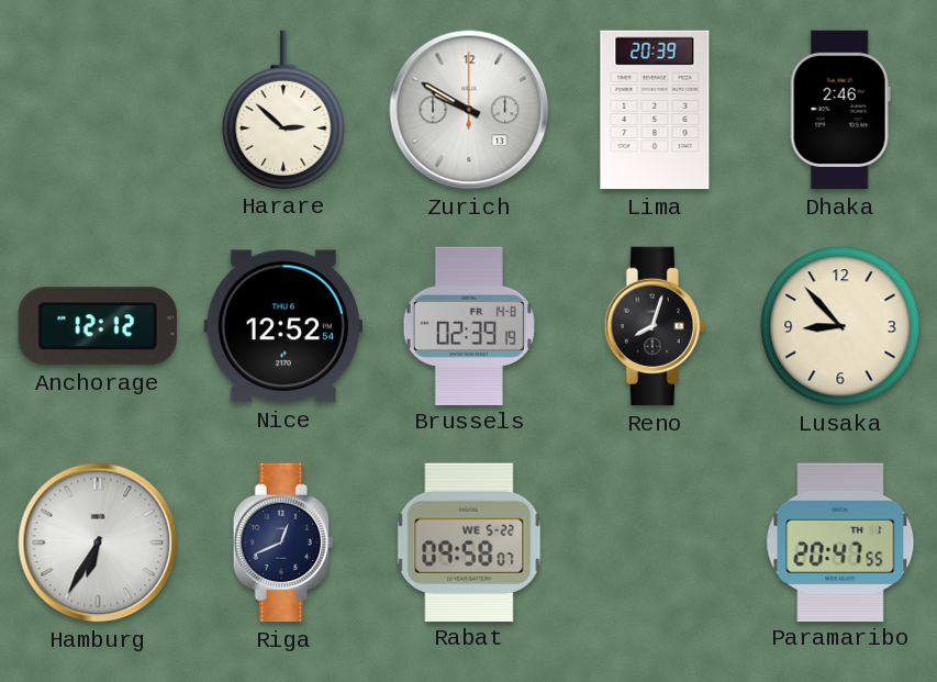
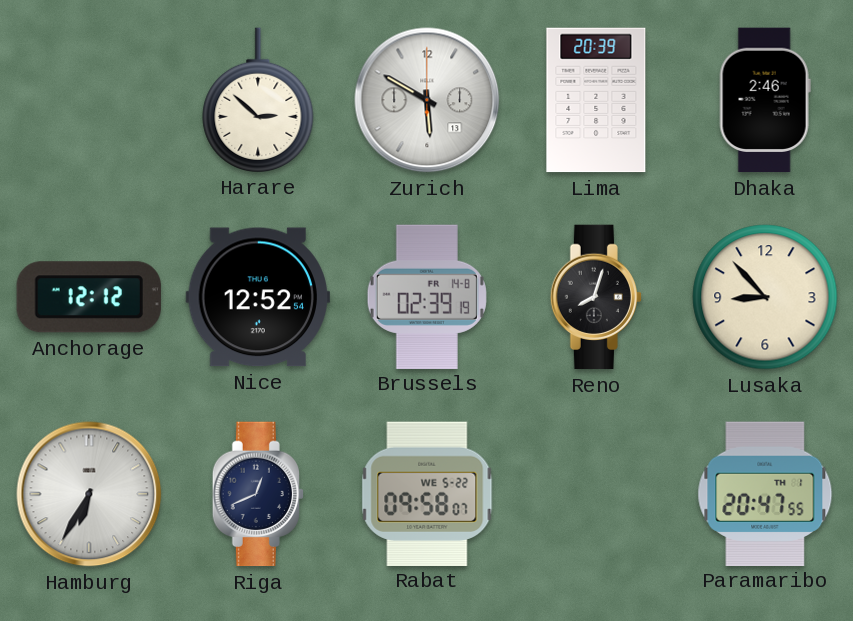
Zurich: 9:50 -> 5:50
